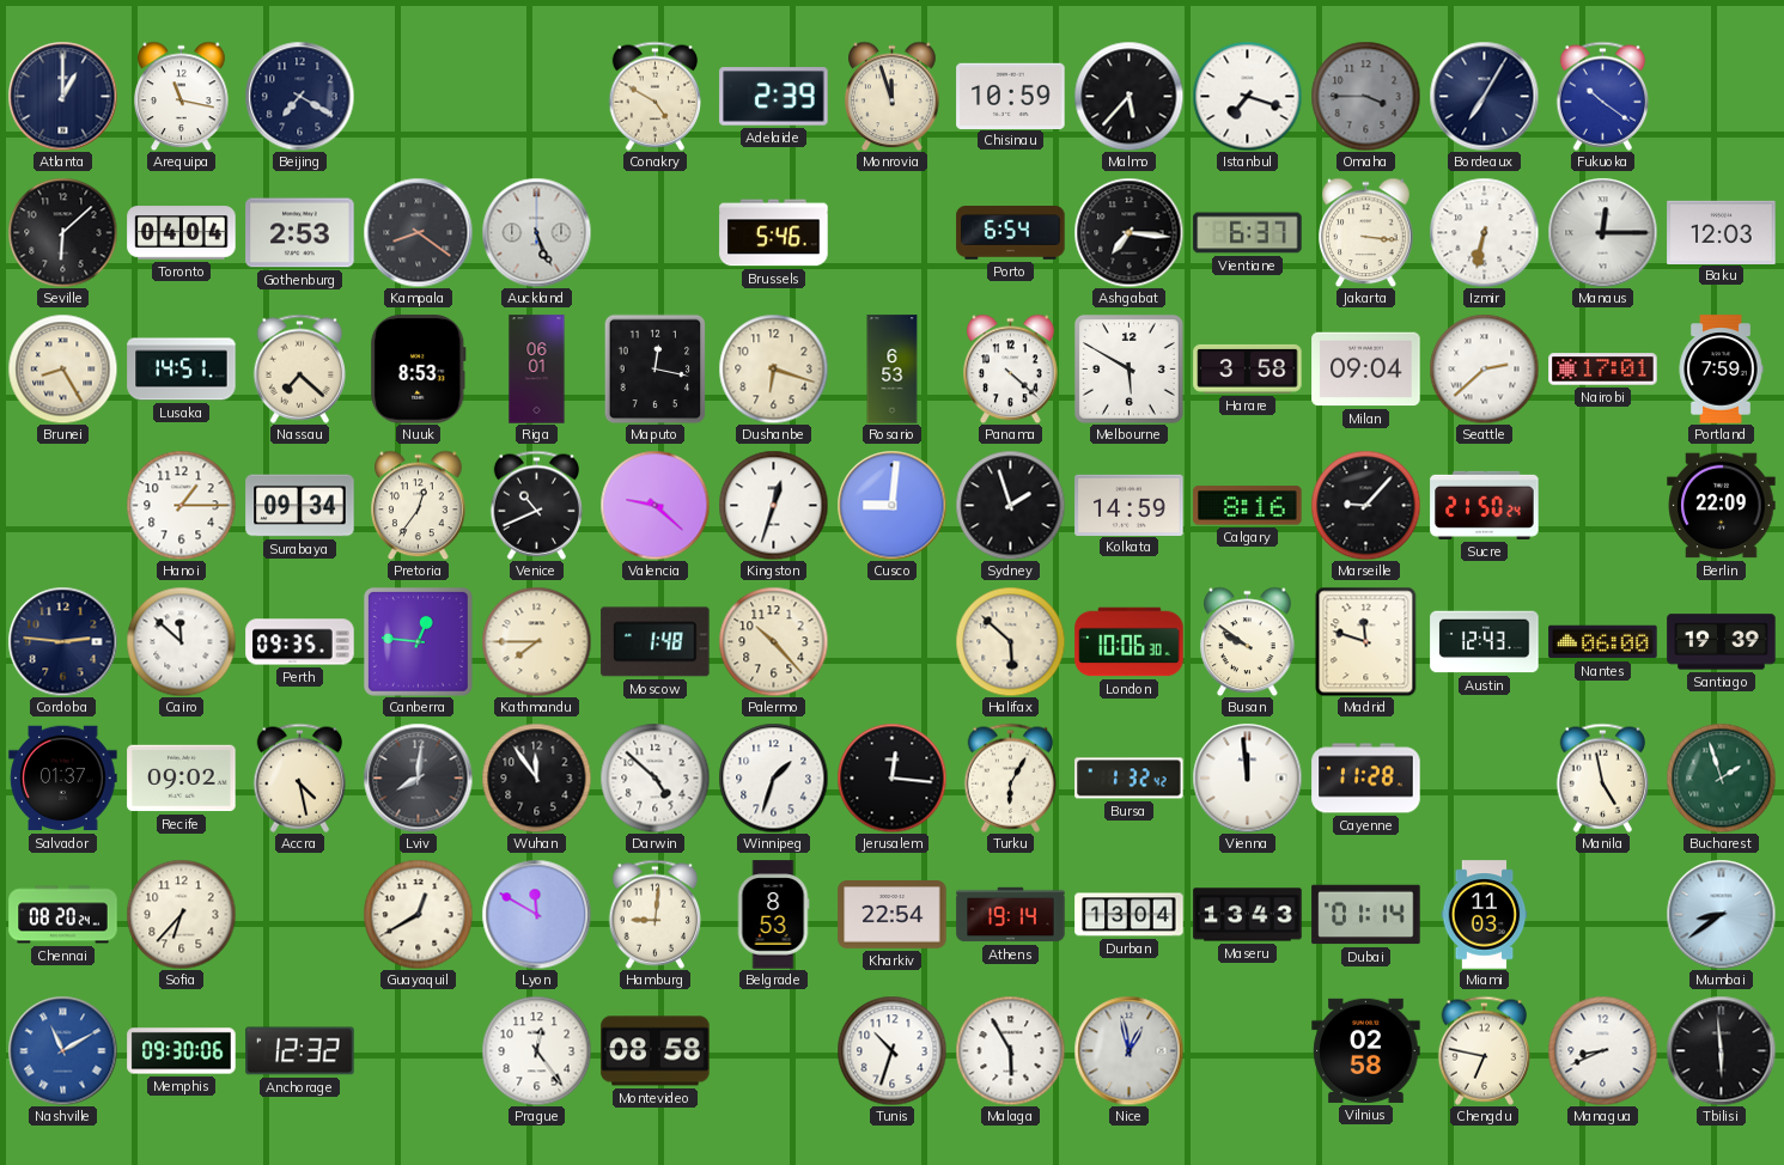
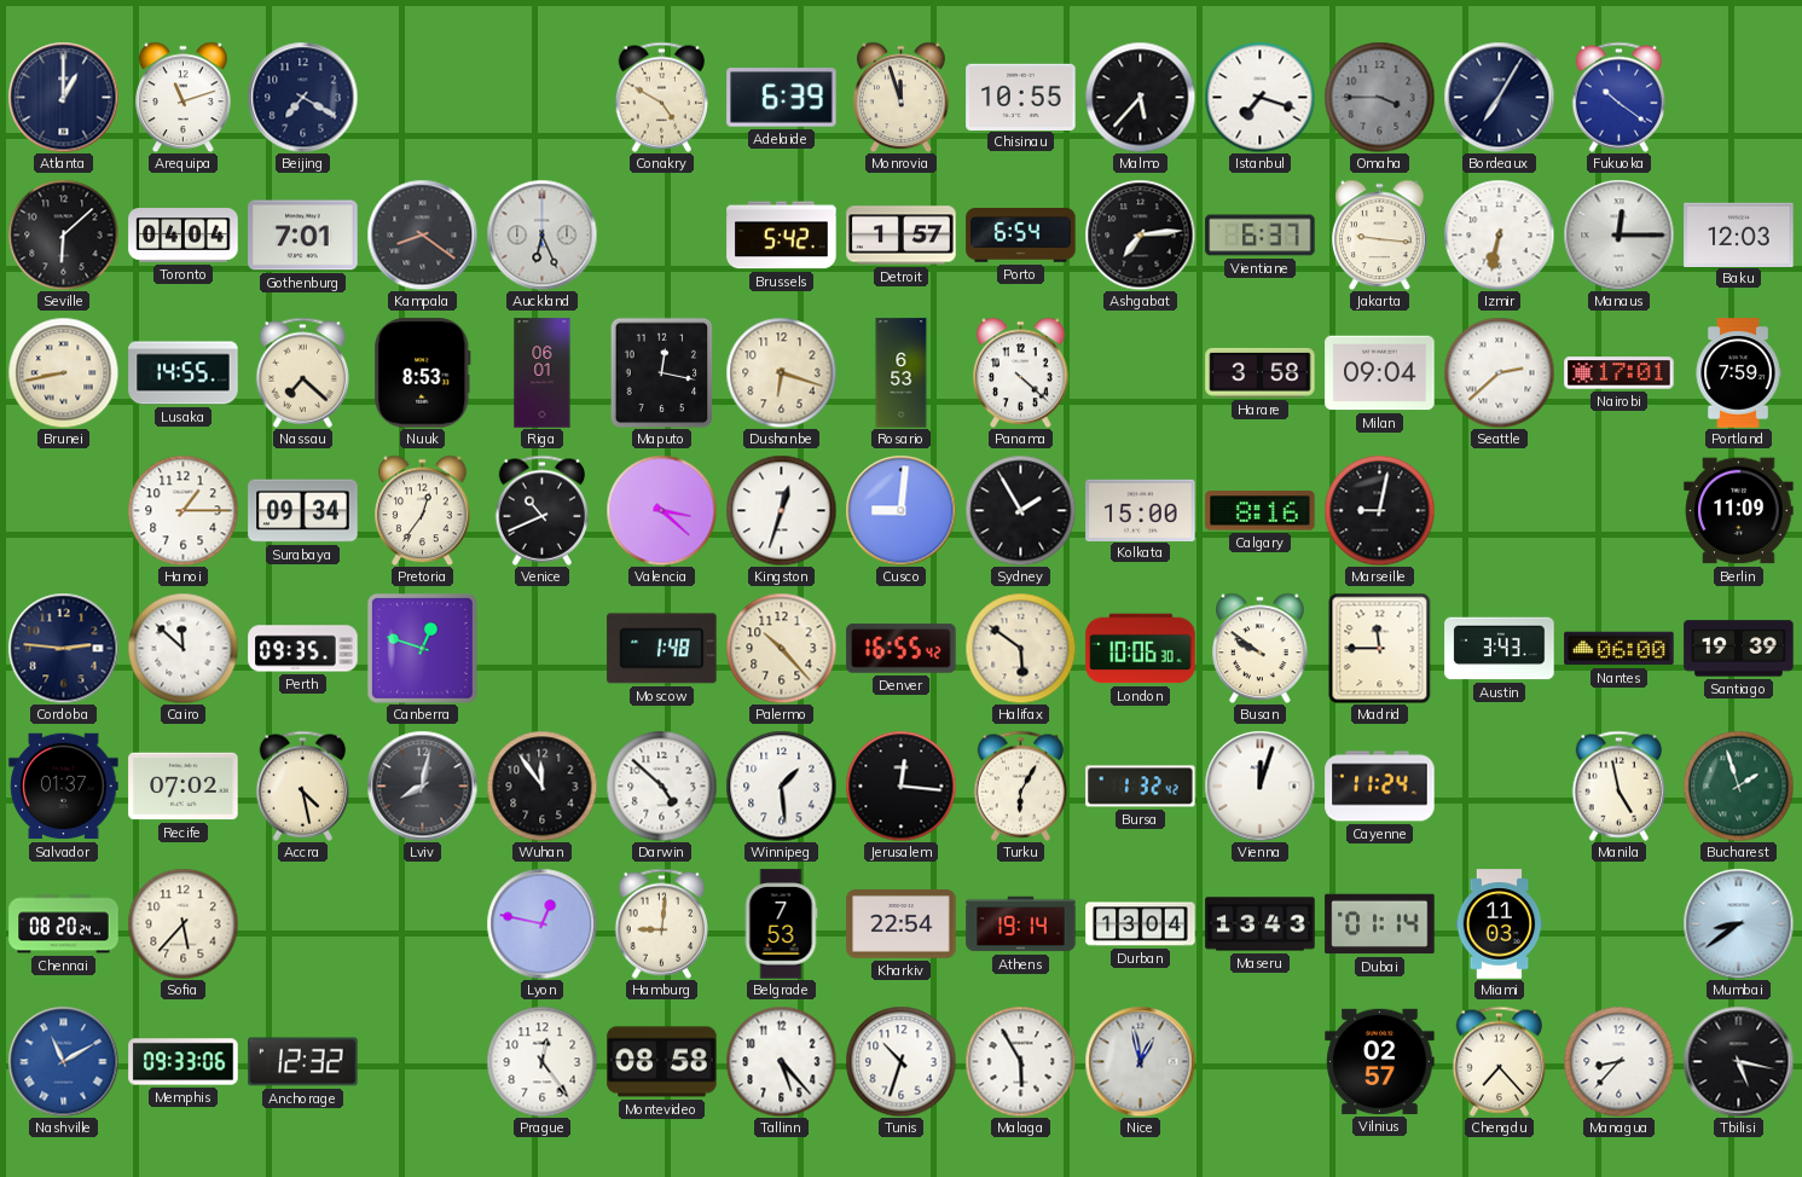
Arequipa: 11:17 -> 11:12
Adelaide: 2:39 -> 6:39
Chisinau: 10:59 -> 10:55
Gothenburg: 2:53 -> 7:01
Auckland: 5:26 -> 6:26
Brussels: 5:46 -> 5:42
Detroit: none -> 1:57
Ashgabat: 7:16 -> 7:14
Jakarta: 3:16 -> 9:16
Brunei: 8:25 -> 8:43
Lusaka: 14:51 -> 14:55
Melbourne: 5:50 -> none
Valencia: 9:22 -> 3:22
Sydney: 1:57 -> 1:55
Kolkata: 14:59 -> 15:00
Marseille: 9:07 -> 9:02
Sucre: 21:50 -> none
Berlin: 22:09 -> 11:09
Canberra: 12:46 -> 12:48
Kathmandu: 7:45 -> none
Denver: none -> 16:55
Halifax: 5:52 -> 5:51
Madrid: 11:48 -> 11:45
Austin: 12:43 -> 3:43
Recife: 09:02 -> 07:02
Lviv: 8:01 -> 8:02
Winnipeg: 1:33 -> 1:29
Vienna: 11:59 -> 12:03
Cayenne: 11:28 -> 11:24
Sofia: 6:37 -> 5:37
Guayaquil: 12:40 -> none
Lyon: 11:50 -> 12:47
Belgrade: 8:53 -> 7:53
Memphis: 09:30 -> 09:33
Tallinn: none -> 5:23
Vilnius: 02:58 -> 02:57
Chengdu: 6:47 -> 7:23
Managua: 8:41 -> 8:37
Tbilisi: 5:59 -> 5:17
